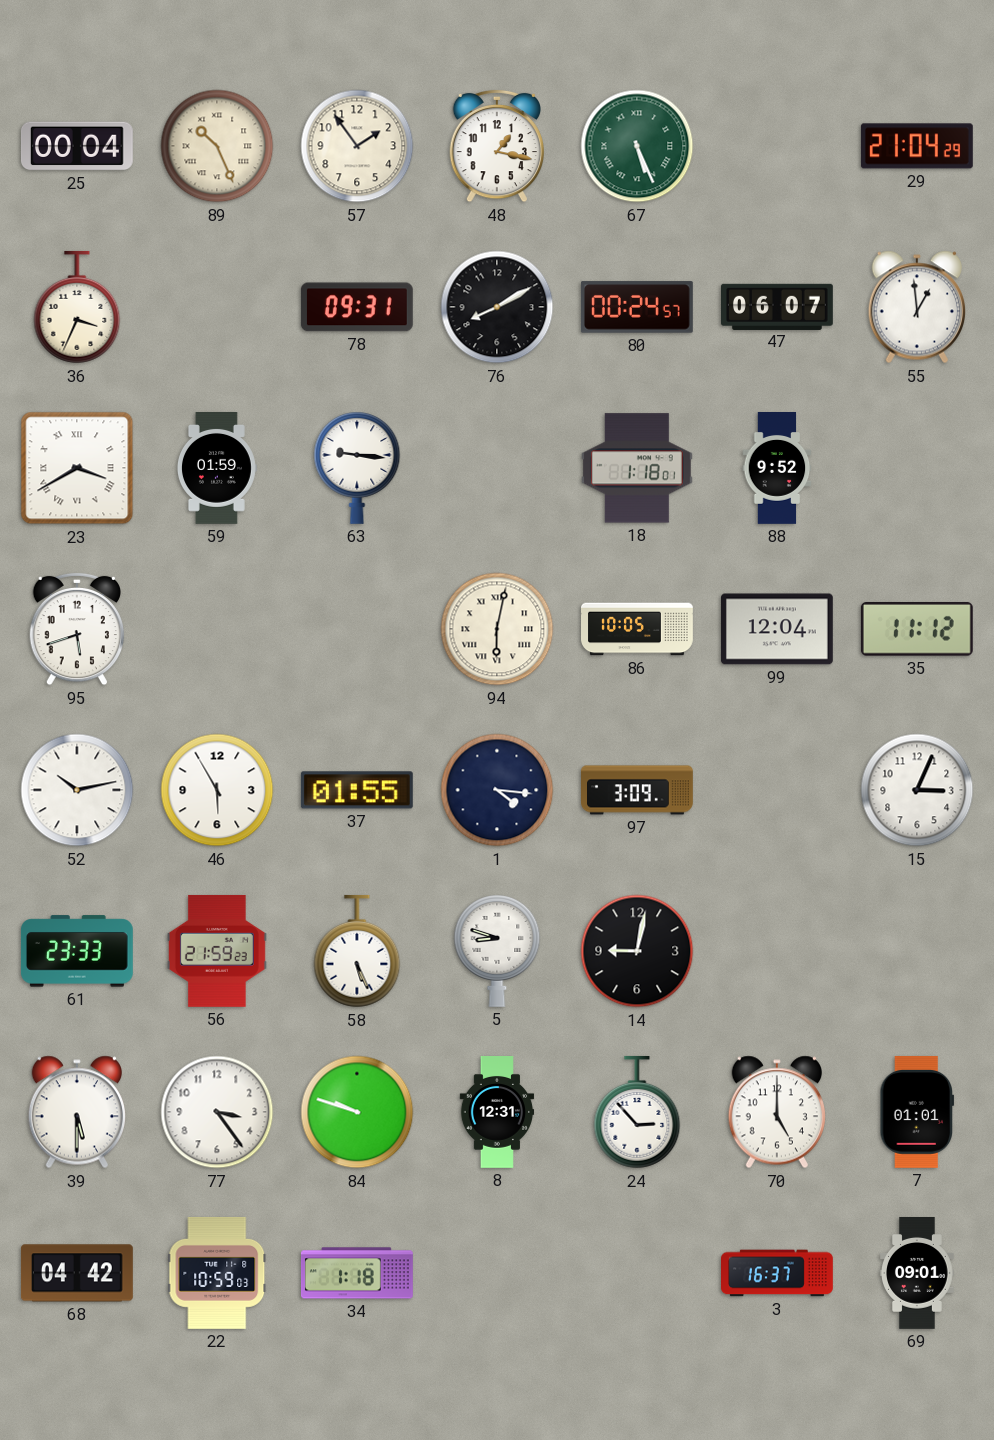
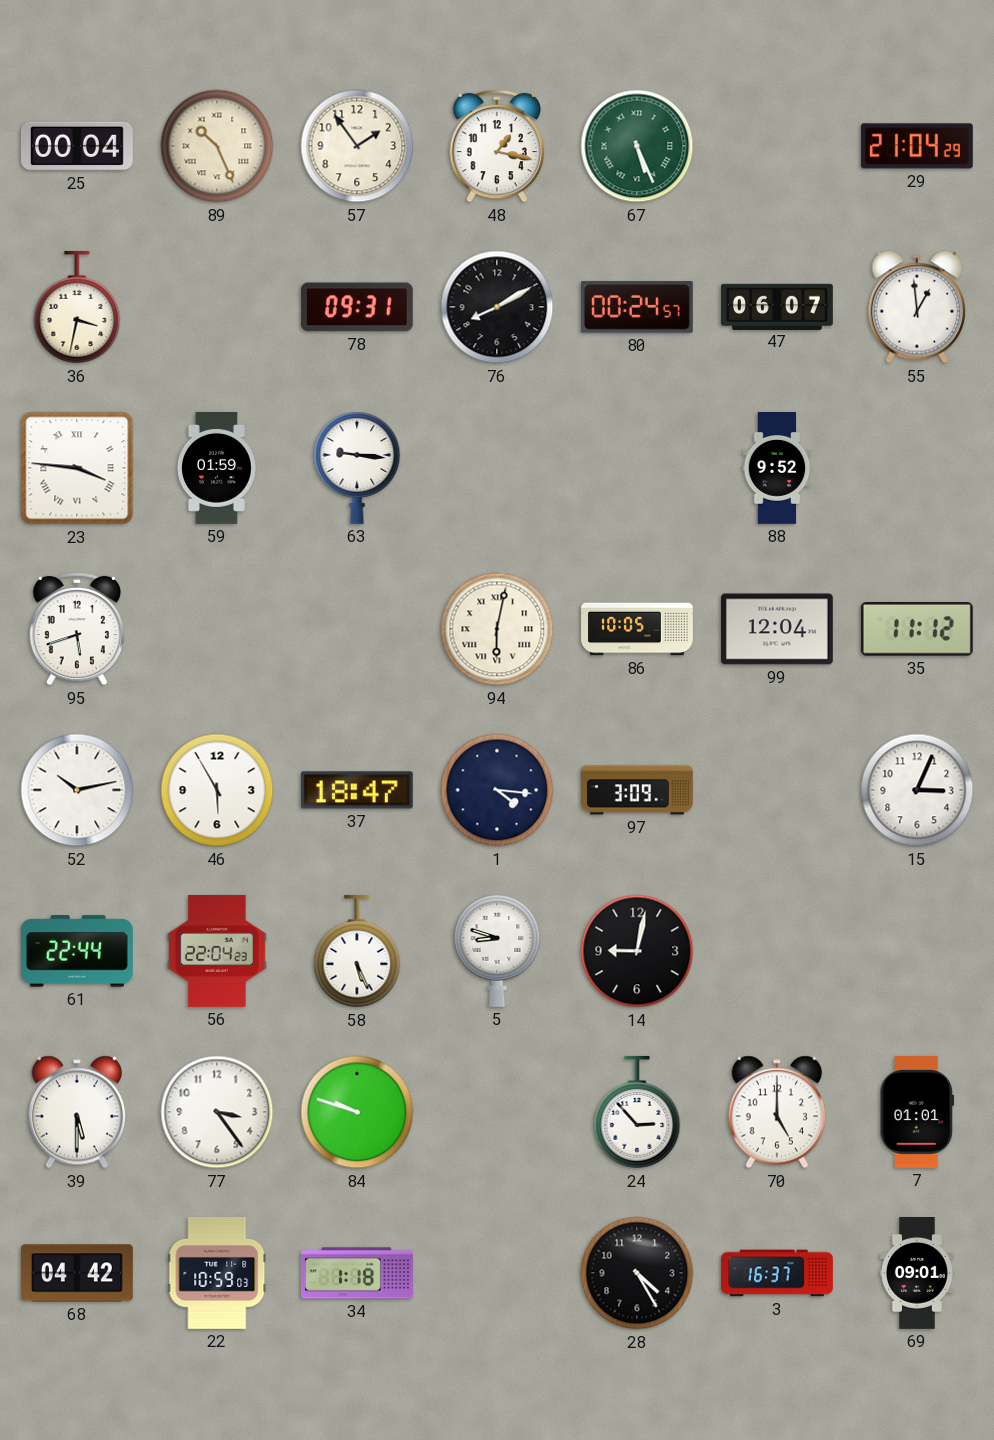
36: 3:34 -> 3:32
23: 3:40 -> 3:46
18: 1:18 -> none
37: 01:55 -> 18:47
61: 23:33 -> 22:44
56: 21:59 -> 22:04
8: 12:31 -> none
28: none -> 4:25
